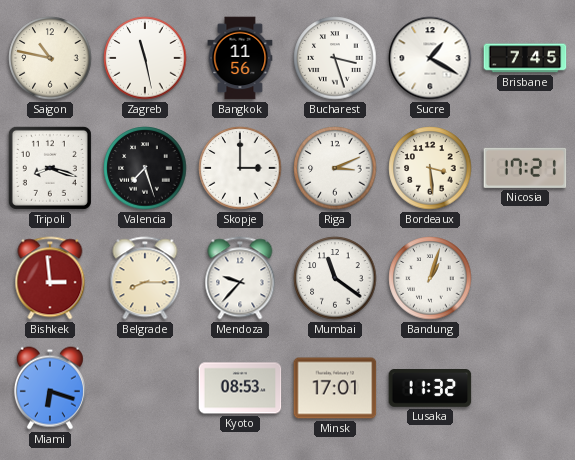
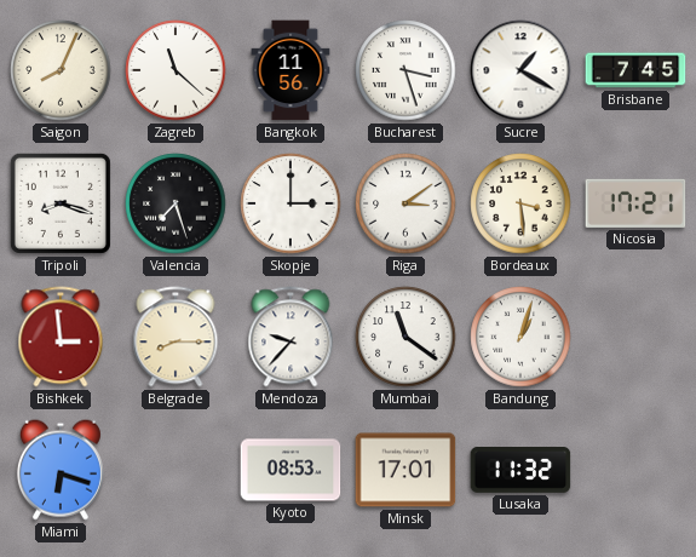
Saigon: 10:47 -> 8:04
Zagreb: 11:28 -> 11:22
Riga: 3:11 -> 3:09
